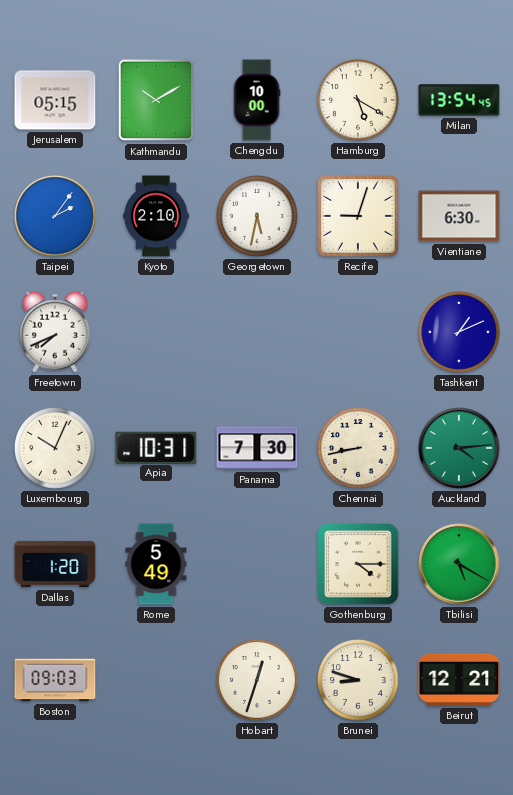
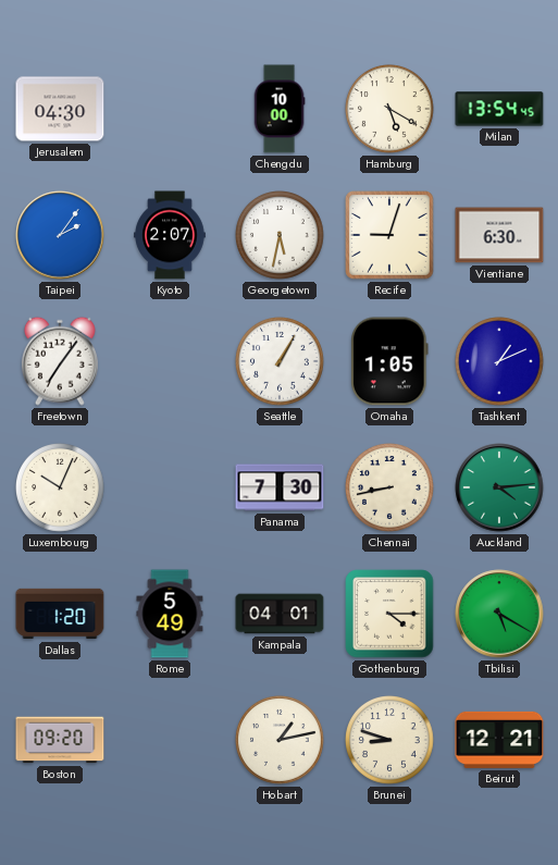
Jerusalem: 05:15 -> 04:30
Kathmandu: 10:10 -> none
Kyoto: 2:10 -> 2:07
Freetown: 7:41 -> 7:06
Seattle: none -> 1:05
Omaha: none -> 1:05
Apia: 10:31 -> none
Kampala: none -> 04:01
Boston: 09:03 -> 09:20
Hobart: 12:33 -> 1:13
